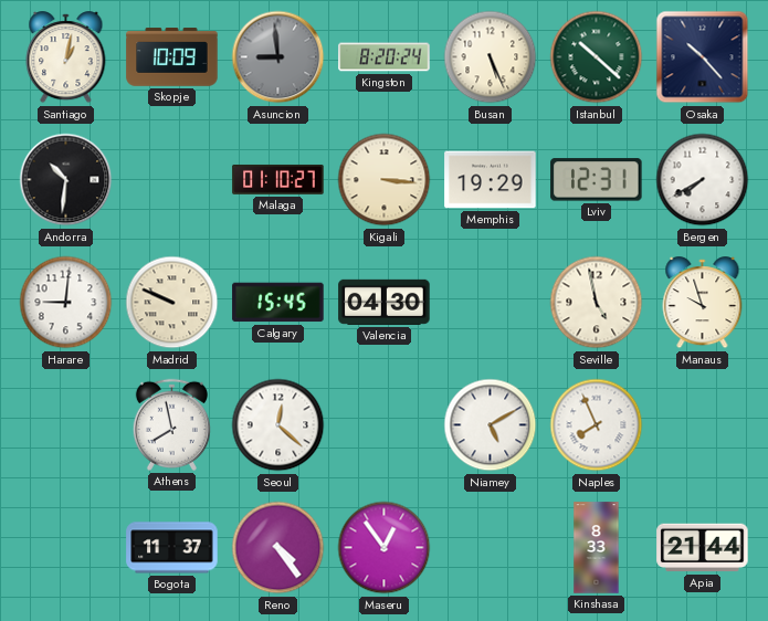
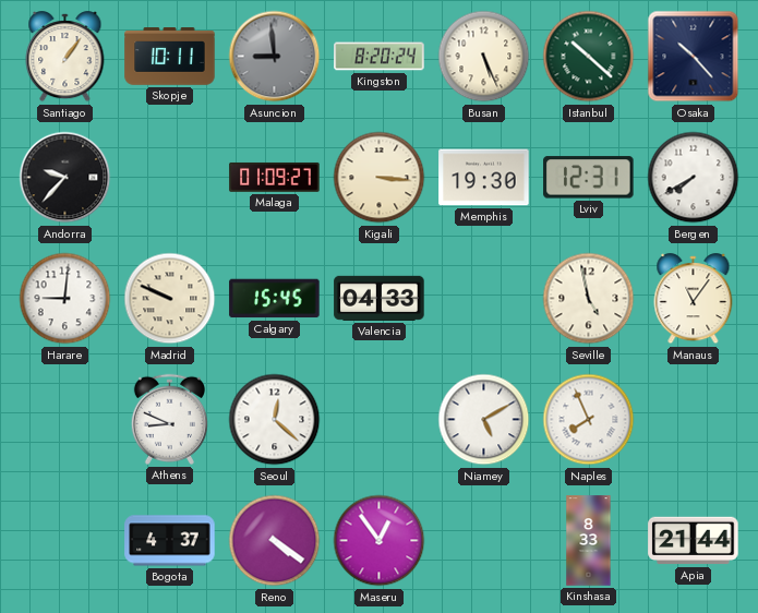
Santiago: 1:02 -> 1:06
Skopje: 10:09 -> 10:11
Andorra: 10:31 -> 9:37
Malaga: 01:10 -> 01:09
Memphis: 19:29 -> 19:30
Valencia: 04:30 -> 04:33
Manaus: 9:57 -> 11:06
Athens: 7:58 -> 8:49
Bogota: 11:37 -> 4:37
Reno: 4:24 -> 4:21
